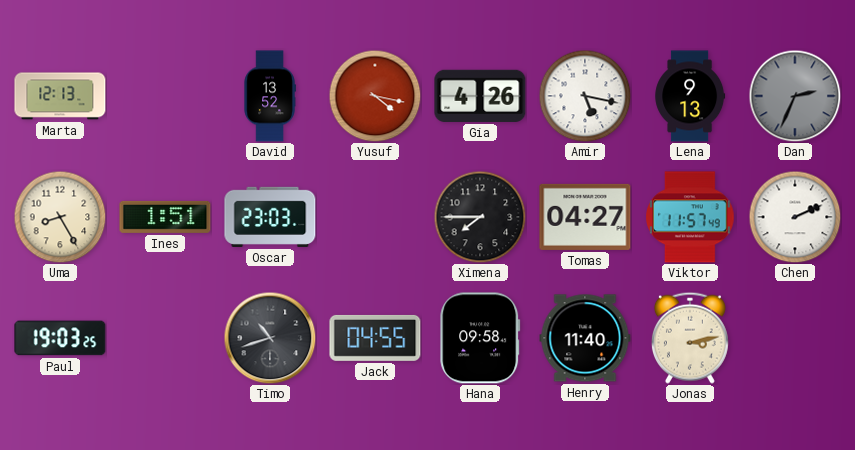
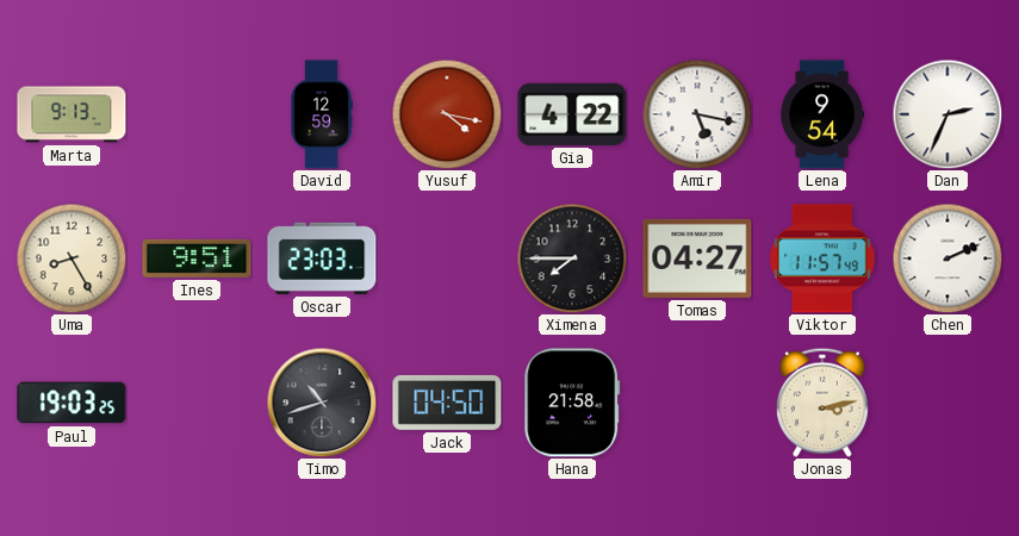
Marta: 12:13 -> 9:13
David: 13:52 -> 12:59
Gia: 4:26 -> 4:22
Lena: 9:13 -> 9:54
Dan dial: grey -> white
Ines: 1:51 -> 9:51
Jack: 04:55 -> 04:50
Hana: 09:58 -> 21:58
Henry: 11:40 -> none
